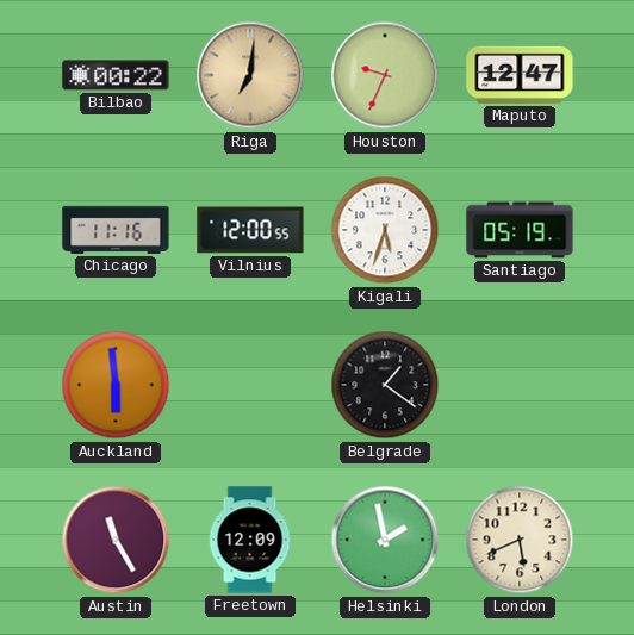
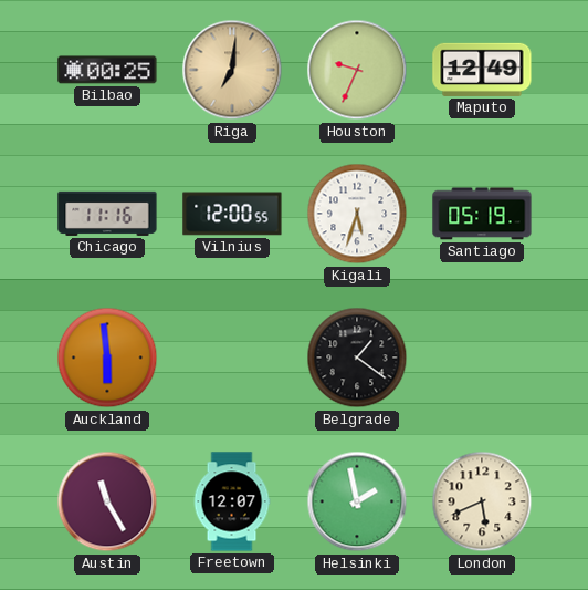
Bilbao: 00:22 -> 00:25
Maputo: 12:47 -> 12:49
Freetown: 12:09 -> 12:07
